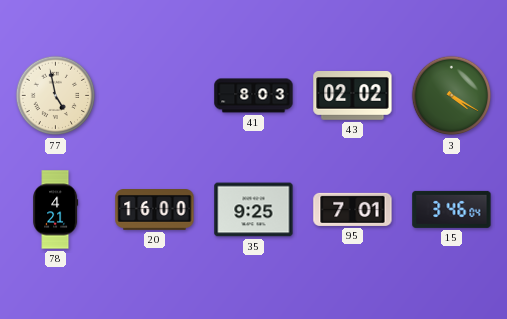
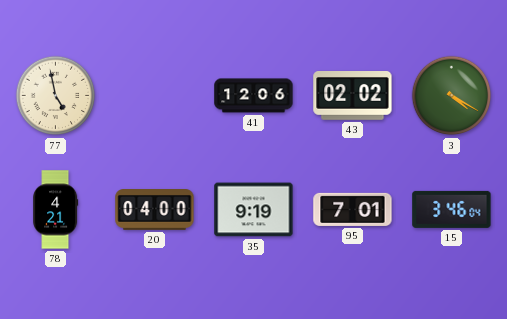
41: 8:03 -> 12:06
20: 16:00 -> 04:00
35: 9:25 -> 9:19
